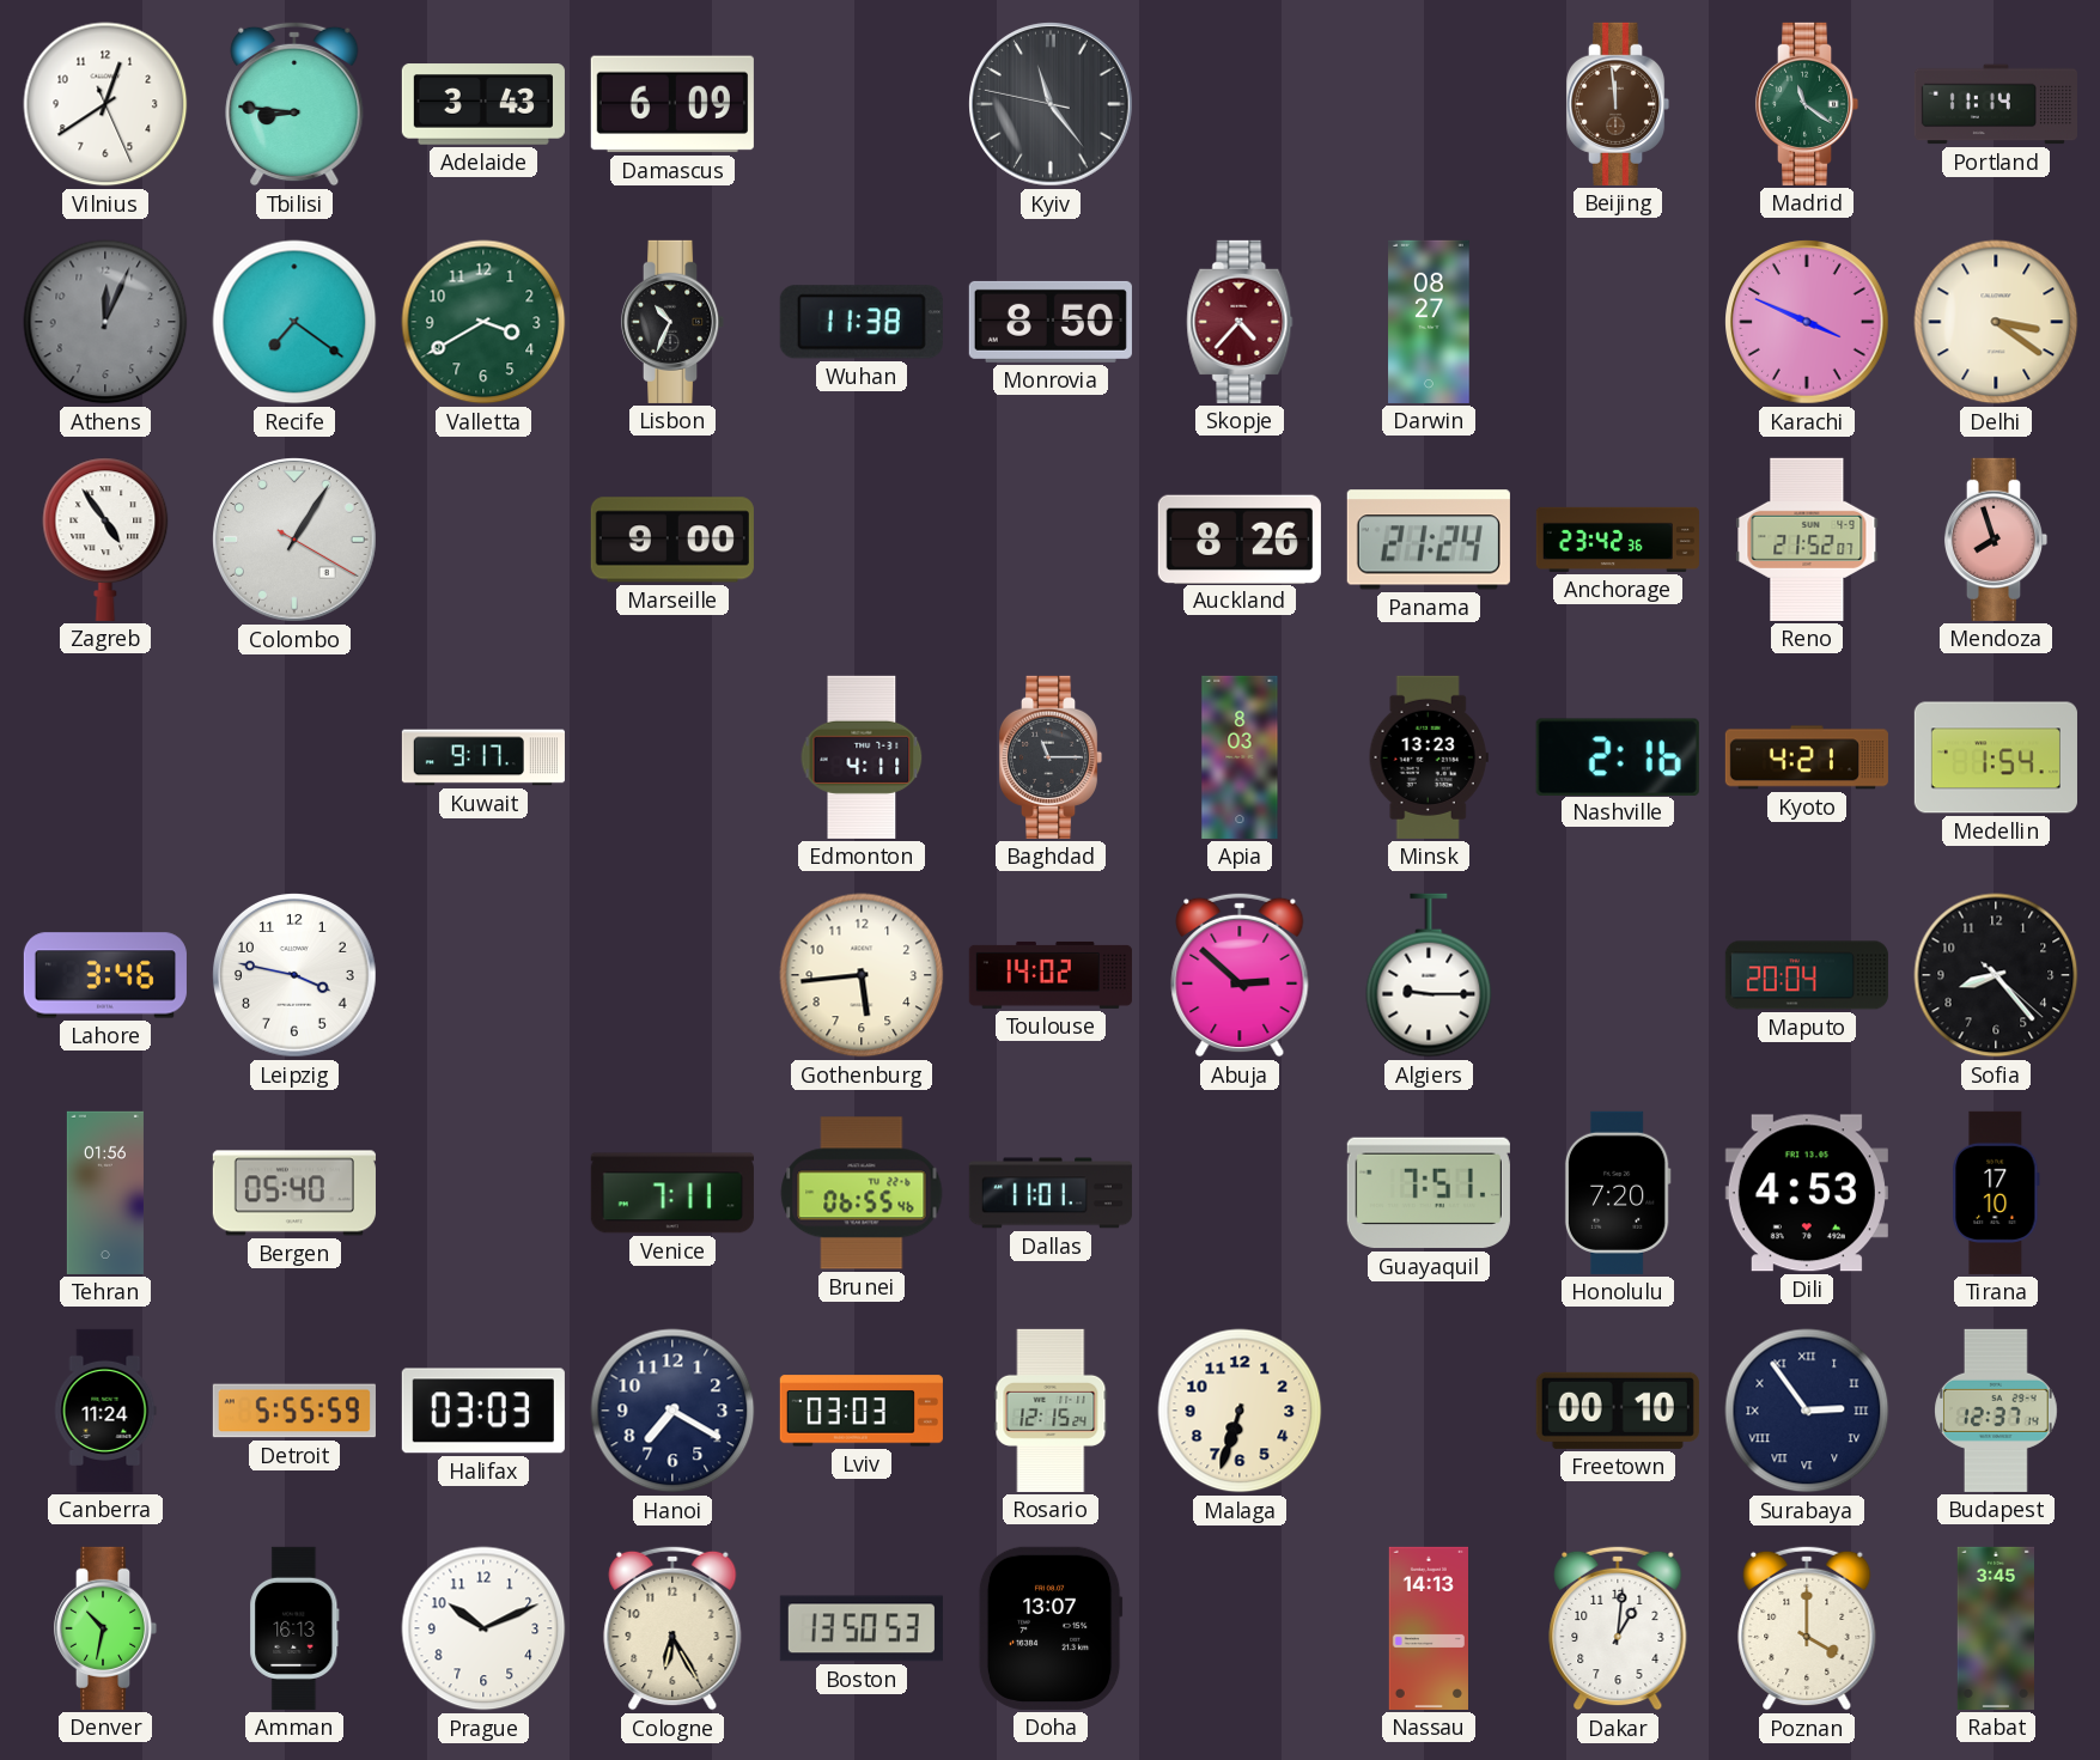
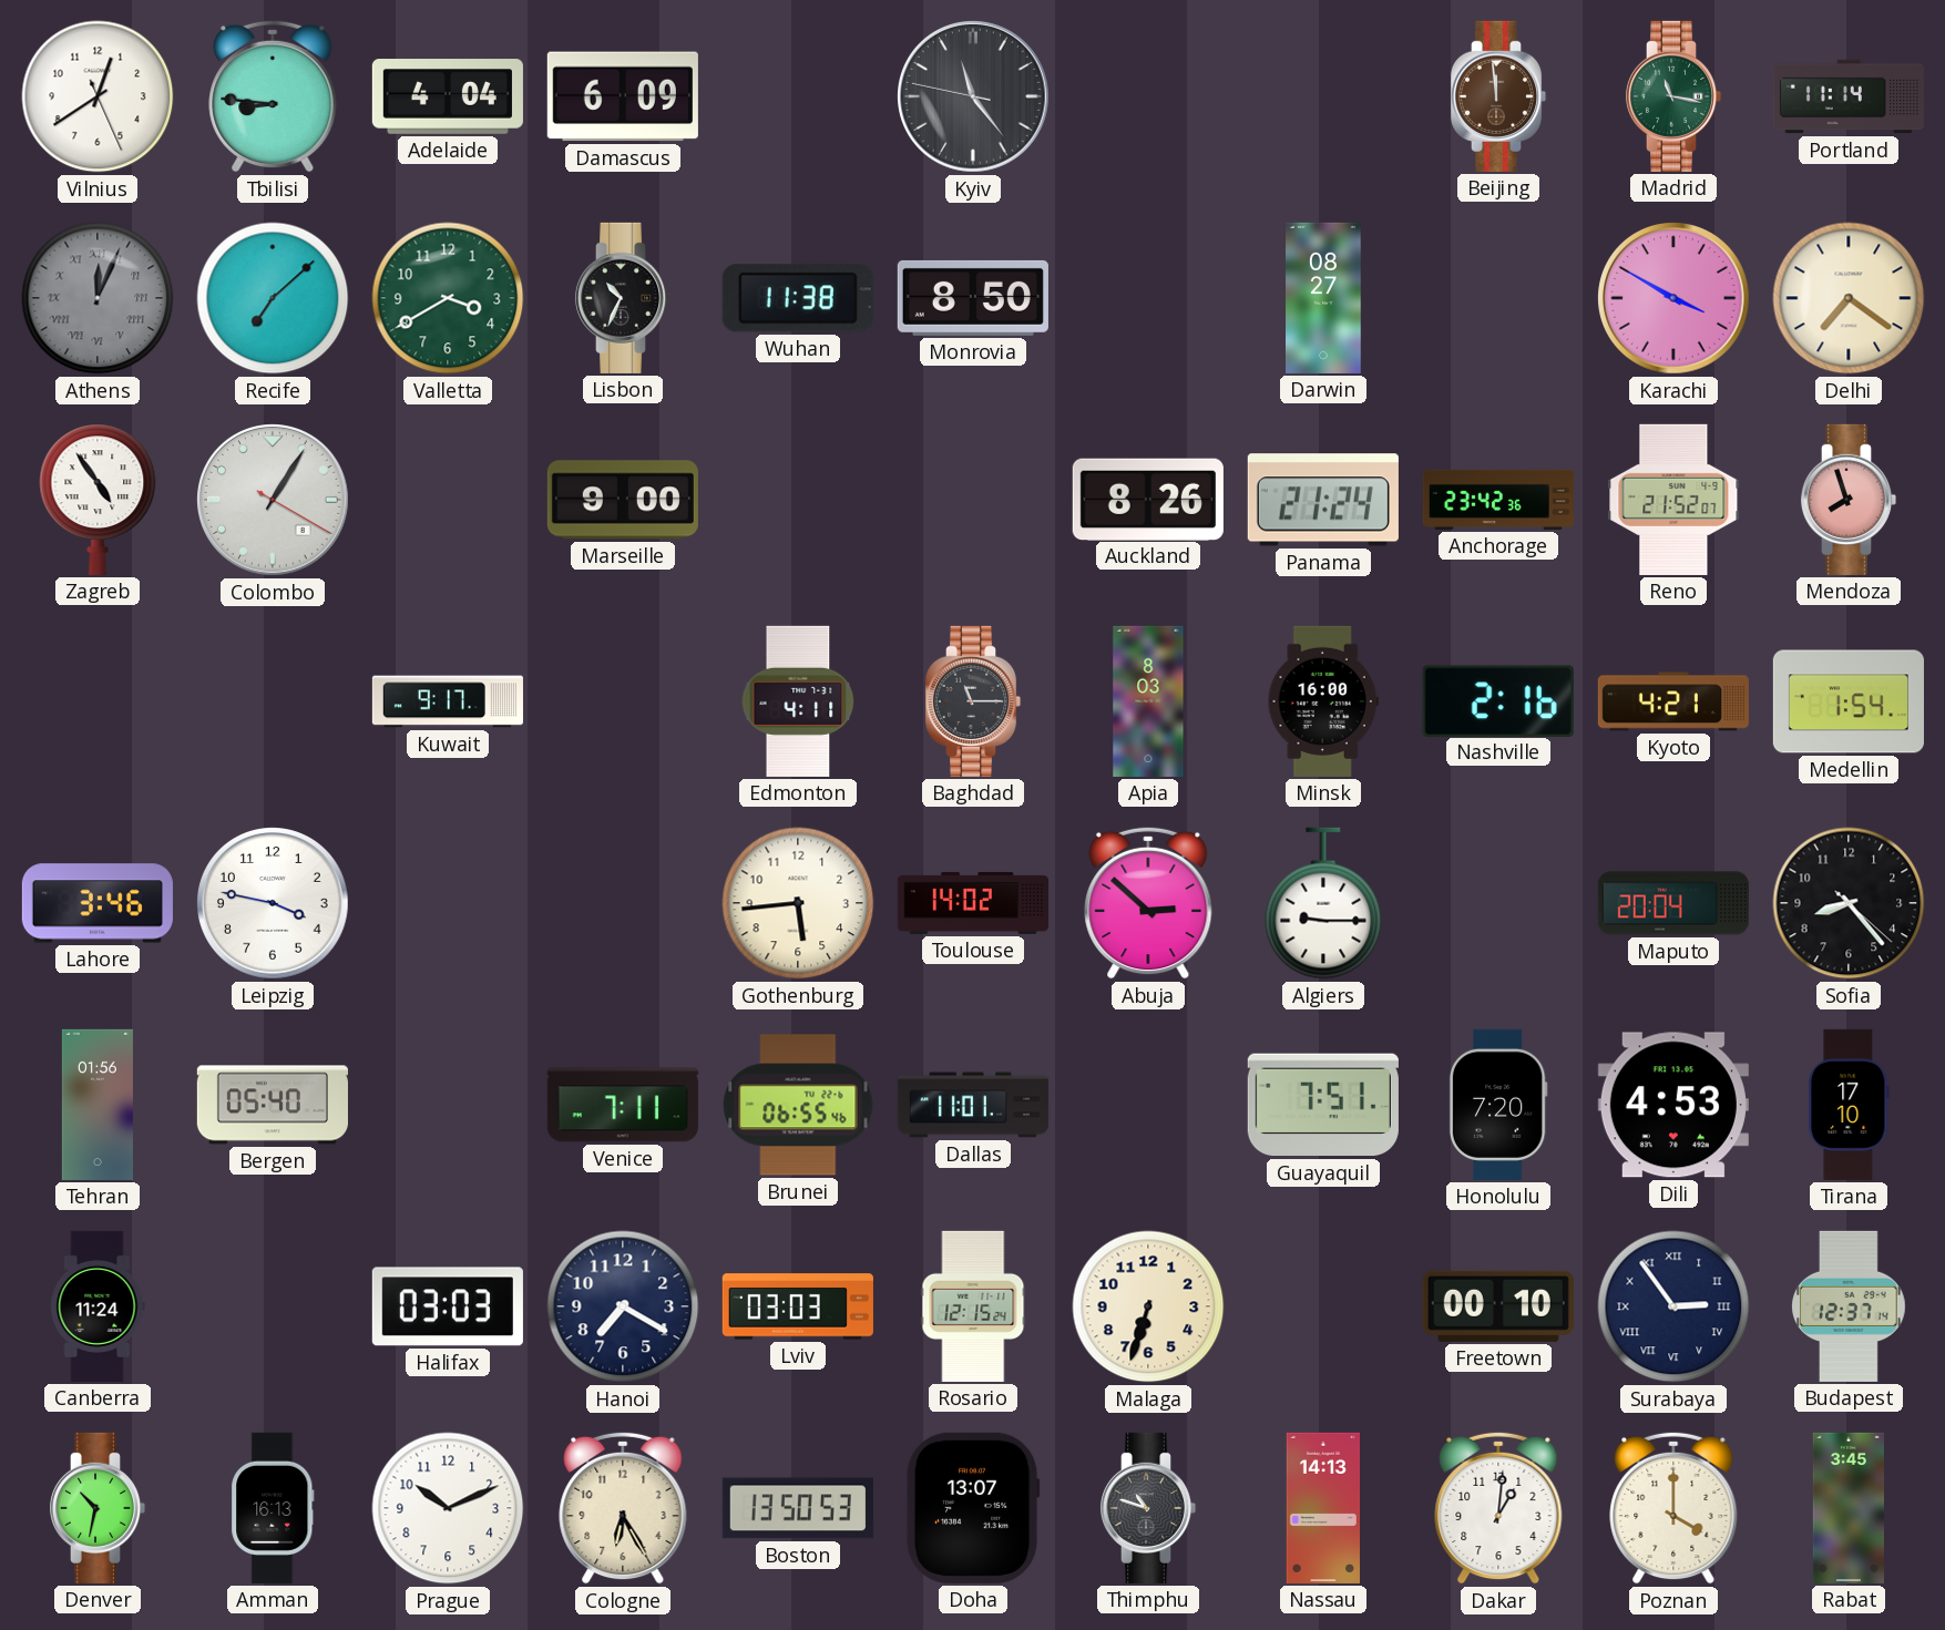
Adelaide: 3:43 -> 4:04
Madrid: 11:21 -> 11:17
Athens numerals: Arabic -> Roman
Recife: 7:21 -> 7:08
Skopje: 4:37 -> none
Karachi: 3:49 -> 3:50
Delhi: 3:21 -> 7:21
Minsk: 13:23 -> 16:00
Detroit: 5:55 -> none
Thimphu: none -> 10:48
